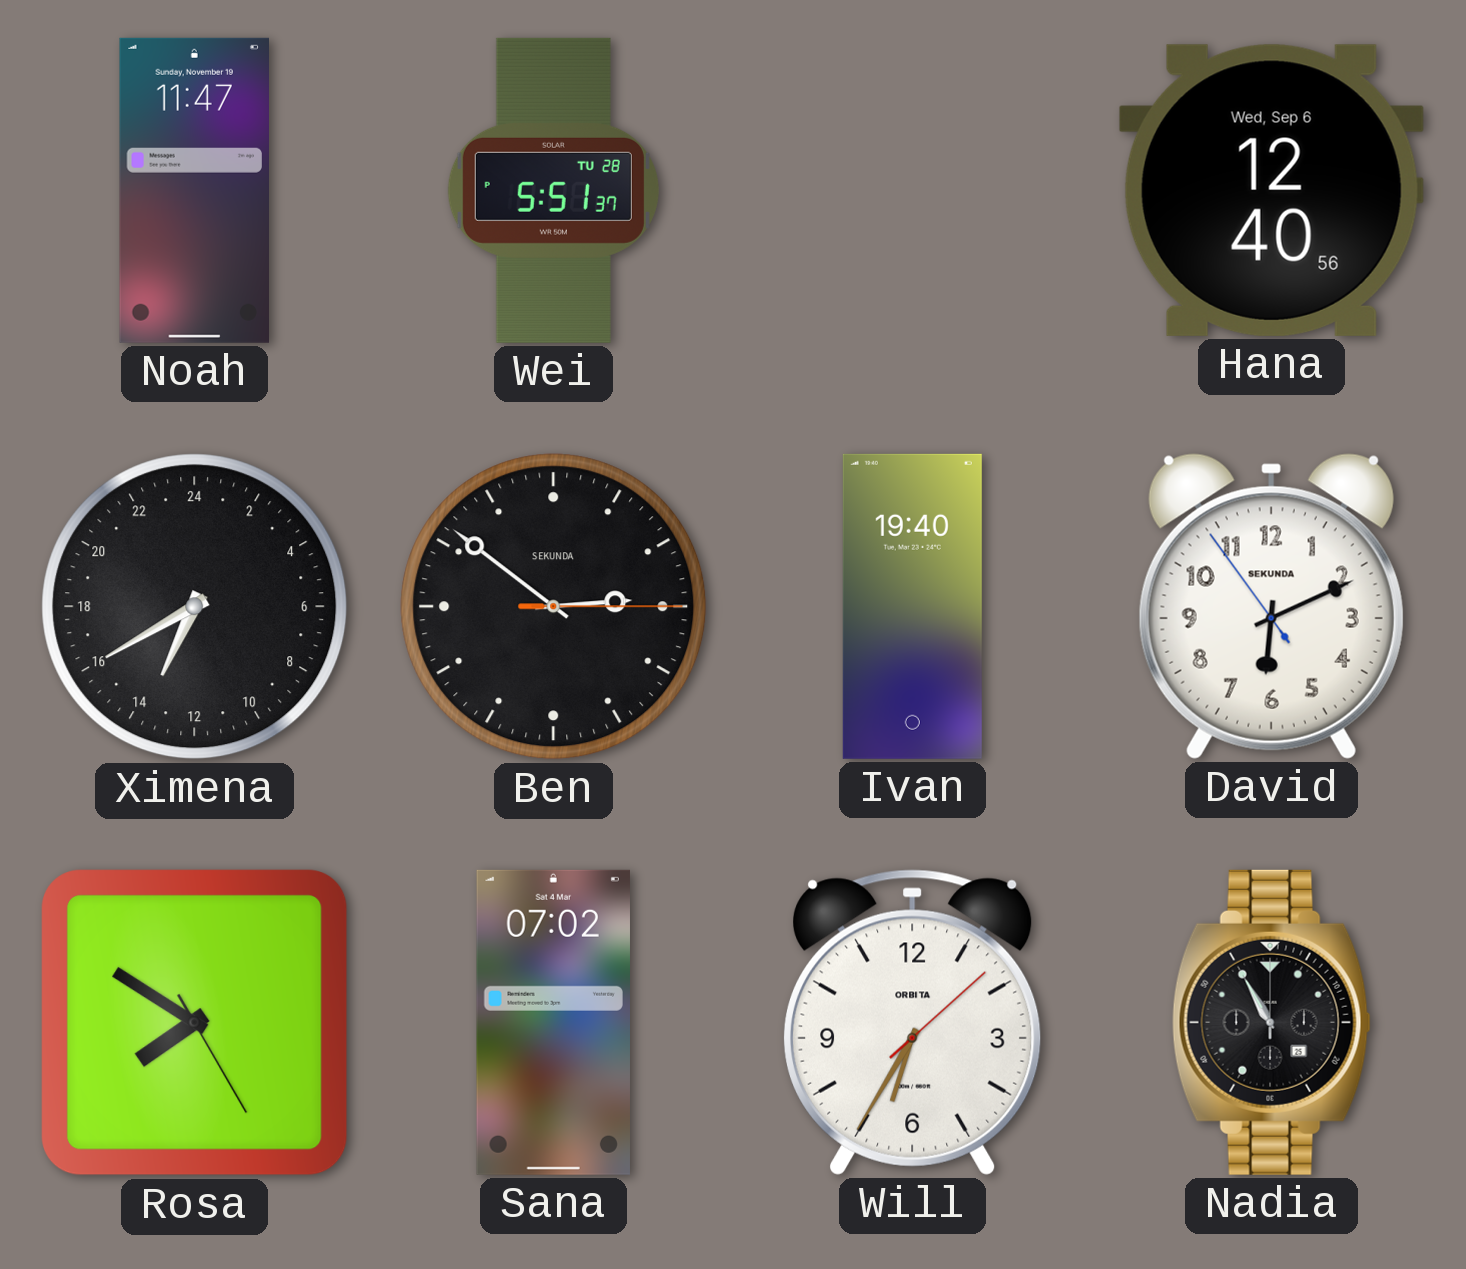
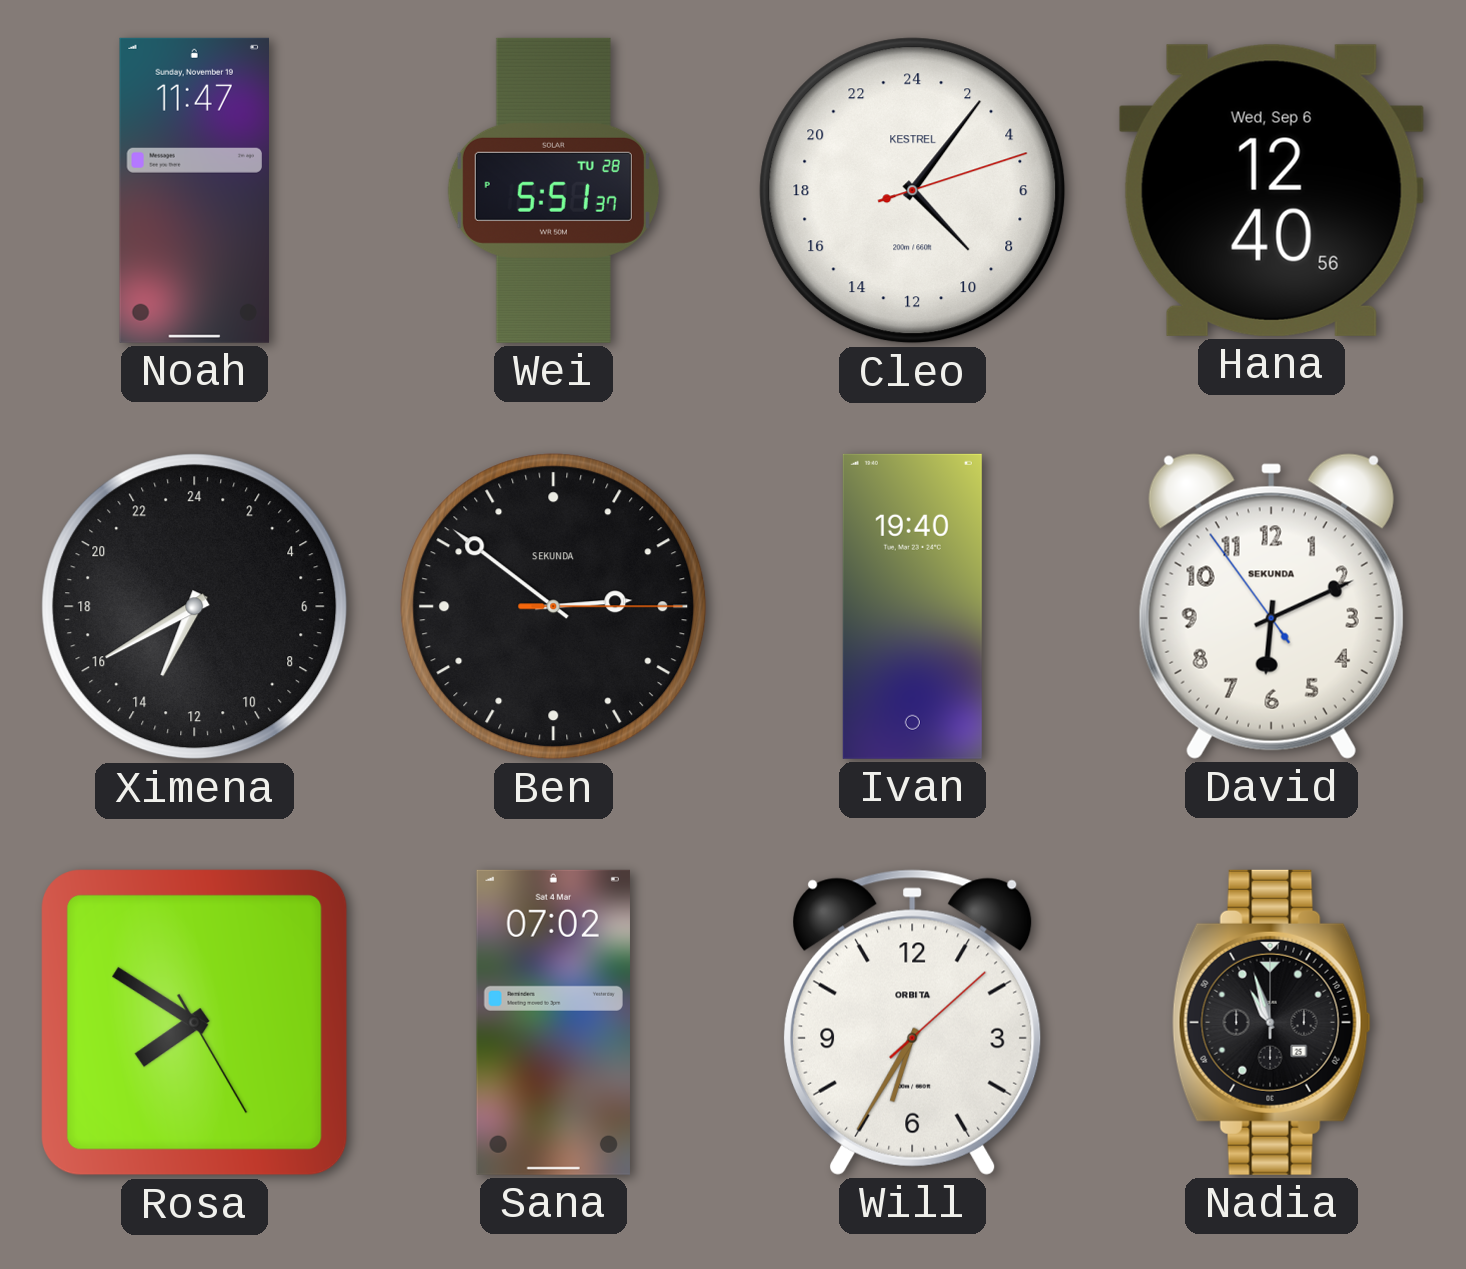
Cleo: none -> 9:06
Nadia: 10:55 -> 10:57
